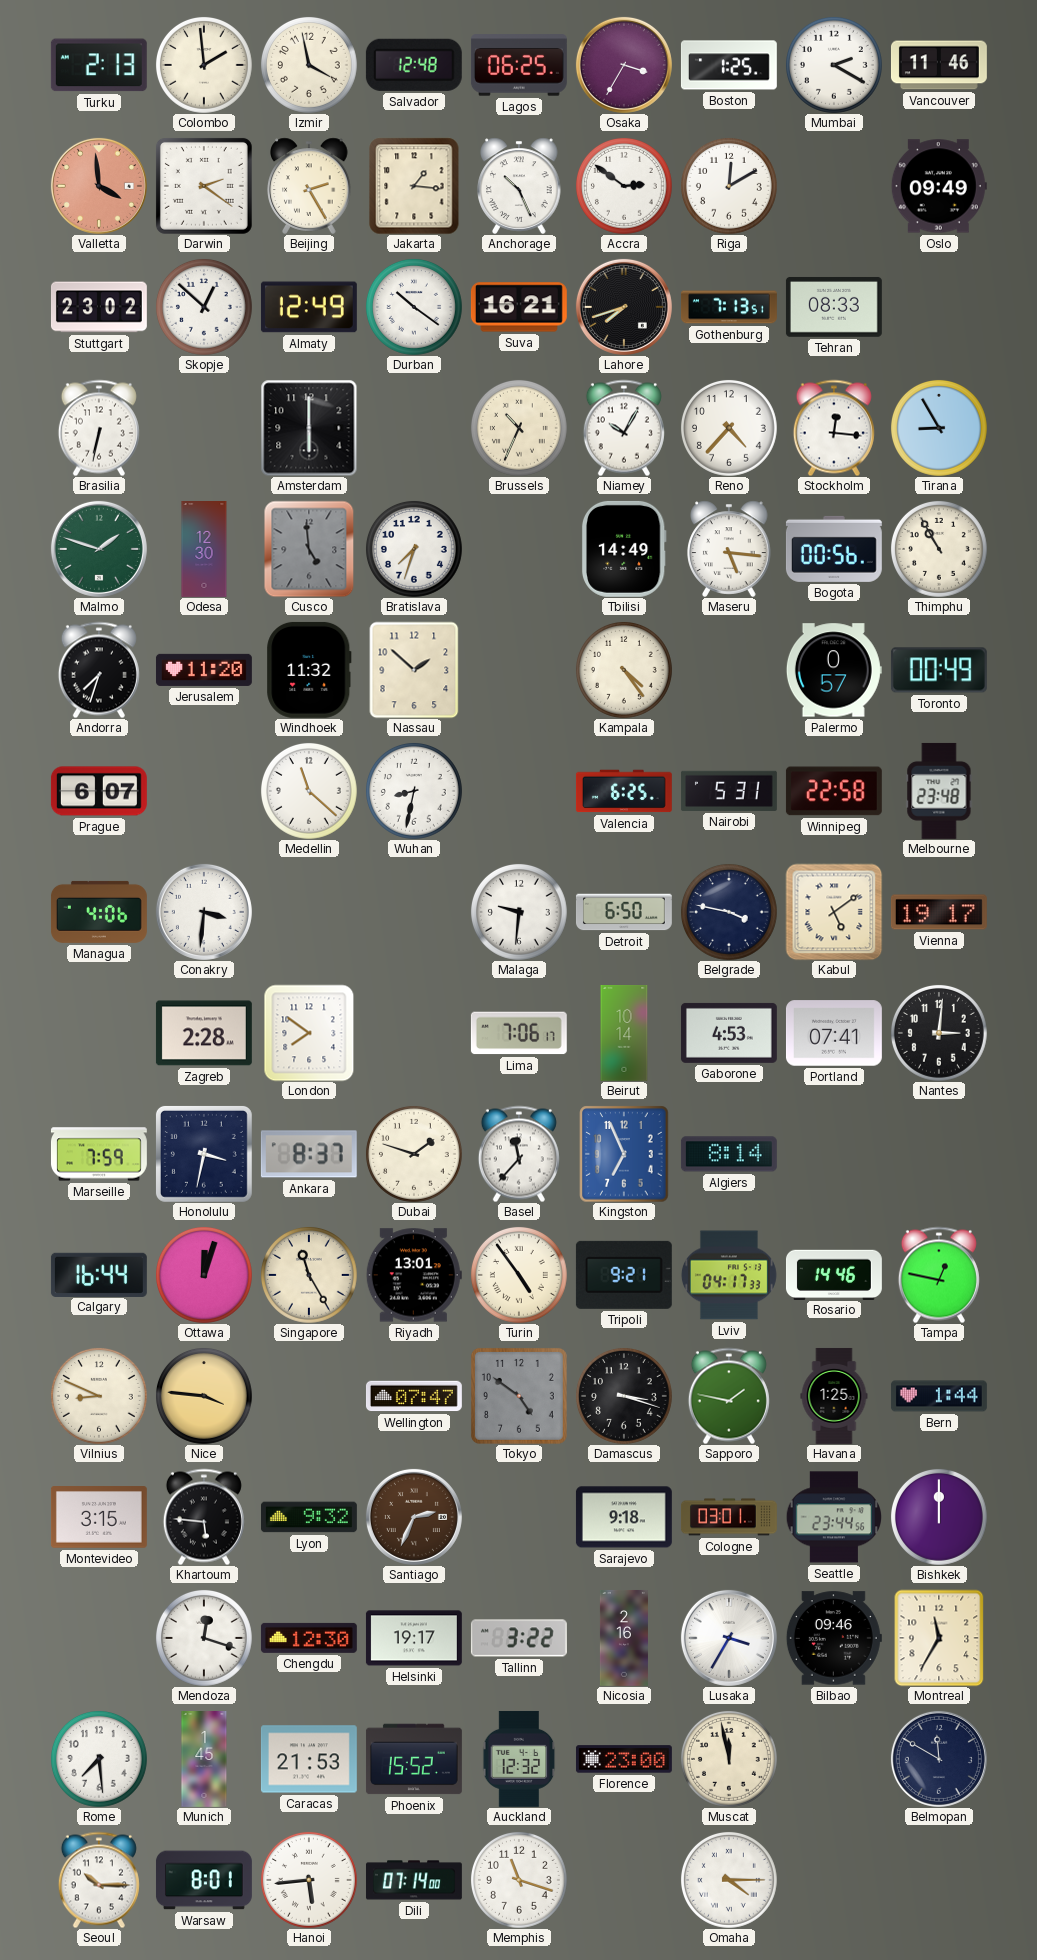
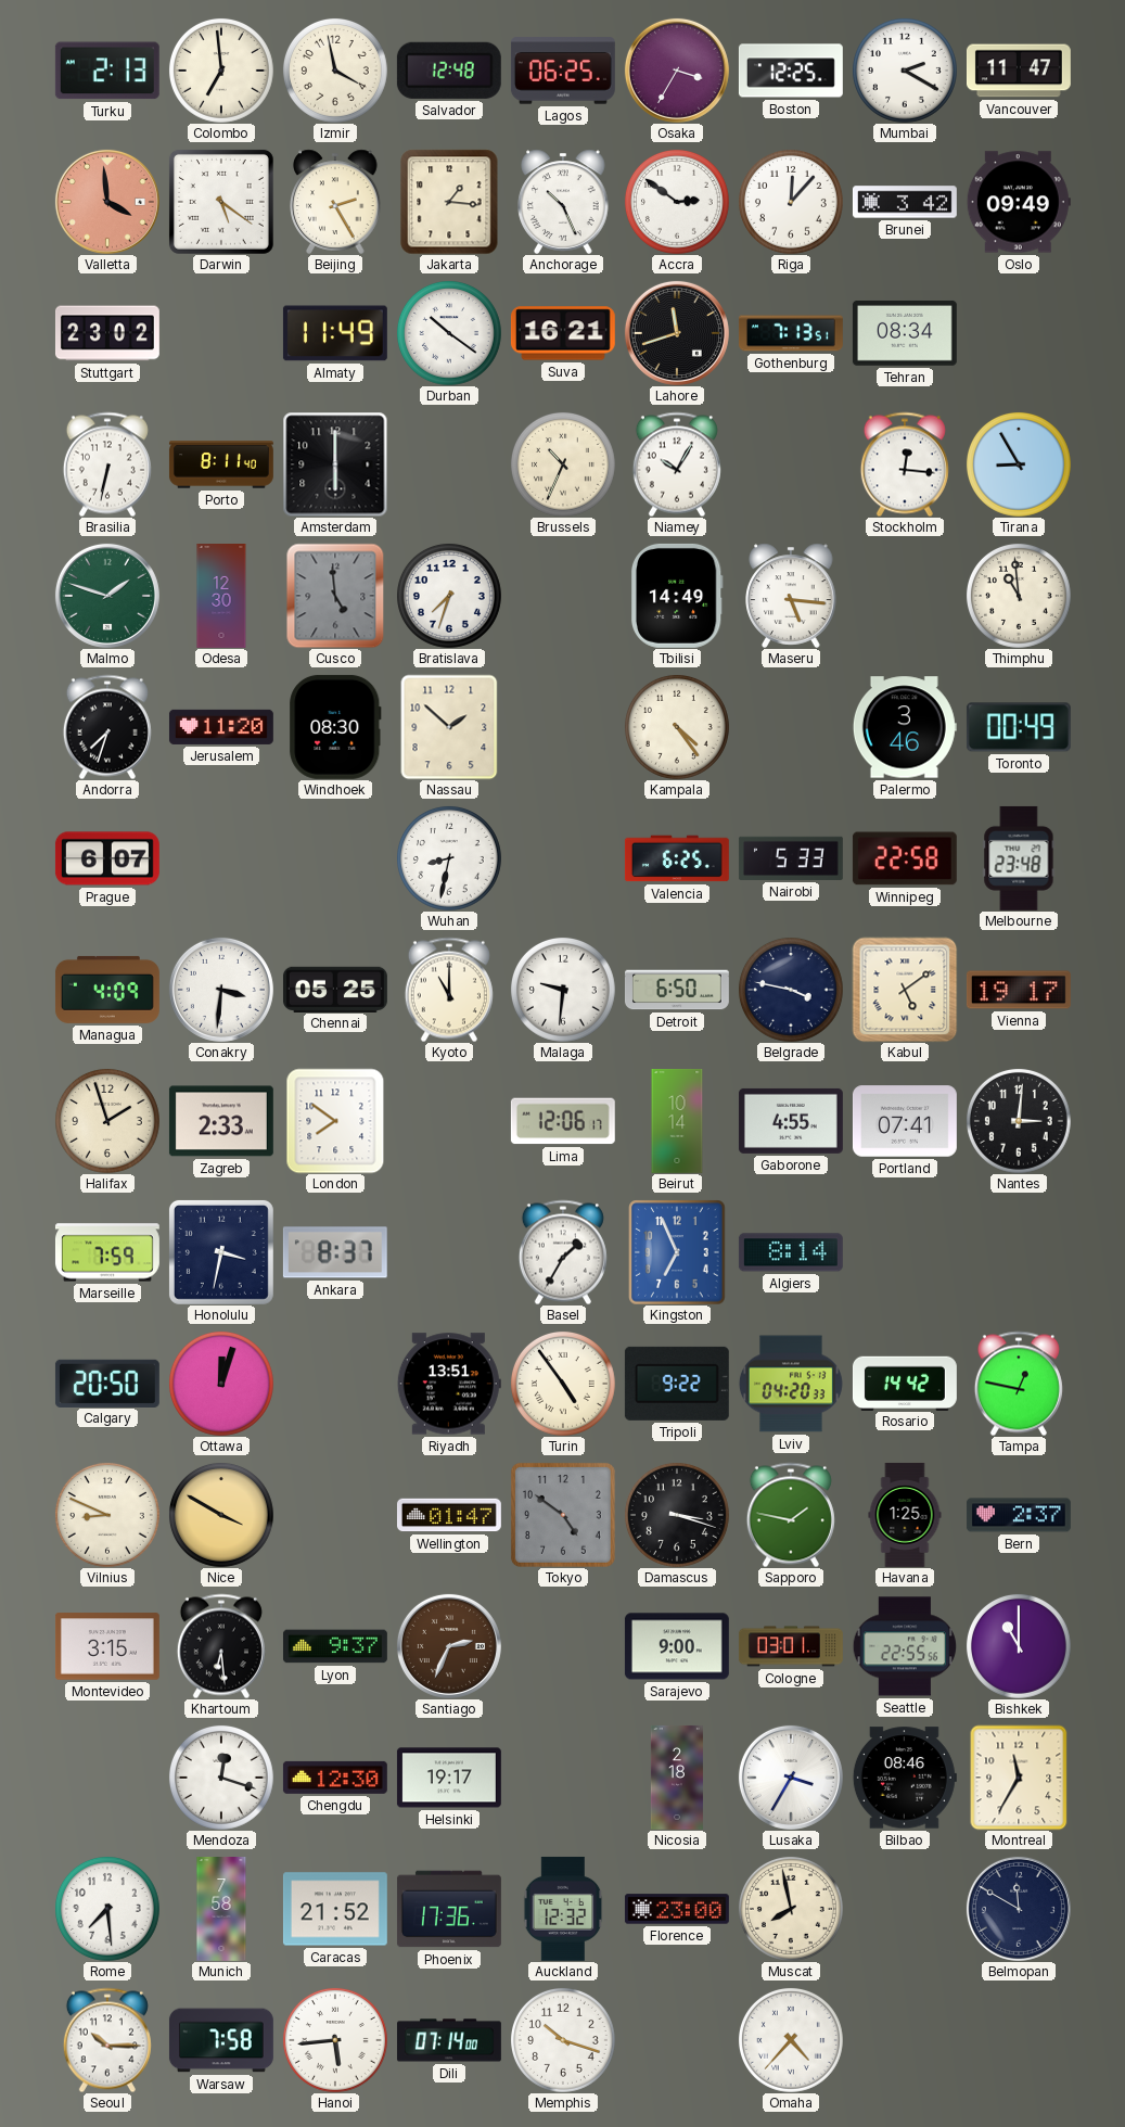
Colombo: 1:59 -> 6:59
Boston: 1:25 -> 12:25
Vancouver: 11:46 -> 11:47
Darwin: 2:21 -> 5:21
Riga: 12:10 -> 12:07
Brunei: none -> 3:42
Skopje: 12:52 -> none
Almaty: 12:49 -> 11:49
Lahore: 7:42 -> 11:42
Tehran: 08:33 -> 08:34
Porto: none -> 8:11
Reno: 4:37 -> none
Bogota: 00:56 -> none
Thimphu: 10:55 -> 10:59
Windhoek: 11:32 -> 08:30
Palermo: 0:57 -> 3:46
Medellin: 11:22 -> none
Nairobi: 5:31 -> 5:33
Managua: 4:06 -> 4:09
Chennai: none -> 05:25
Kyoto: none -> 11:00
Halifax: none -> 1:57
Zagreb: 2:28 -> 2:33
Lima: 7:06 -> 12:06
Gaborone: 4:53 -> 4:55
Dubai: 1:48 -> none
Basel: 11:37 -> 1:35
Calgary: 16:44 -> 20:50
Singapore: 11:25 -> none
Riyadh: 13:01 -> 13:51
Tripoli: 9:21 -> 9:22
Lviv: 04:17 -> 04:20
Rosario: 14:46 -> 14:42
Nice: 3:46 -> 3:50
Wellington: 07:47 -> 01:47
Bern: 1:44 -> 2:37
Khartoum: 5:46 -> 6:29
Lyon: 9:32 -> 9:37
Sarajevo: 9:18 -> 9:00
Seattle: 23:44 -> 22:55
Bishkek: 12:00 -> 11:00
Tallinn: 3:22 -> none
Nicosia: 2:16 -> 2:18
Bilbao: 09:46 -> 08:46
Munich: 1:45 -> 7:58
Caracas: 21:53 -> 21:52
Phoenix: 15:52 -> 17:36
Muscat: 11:58 -> 7:58
Warsaw: 8:01 -> 7:58
Memphis: 11:18 -> 10:18
Omaha: 4:15 -> 4:37
